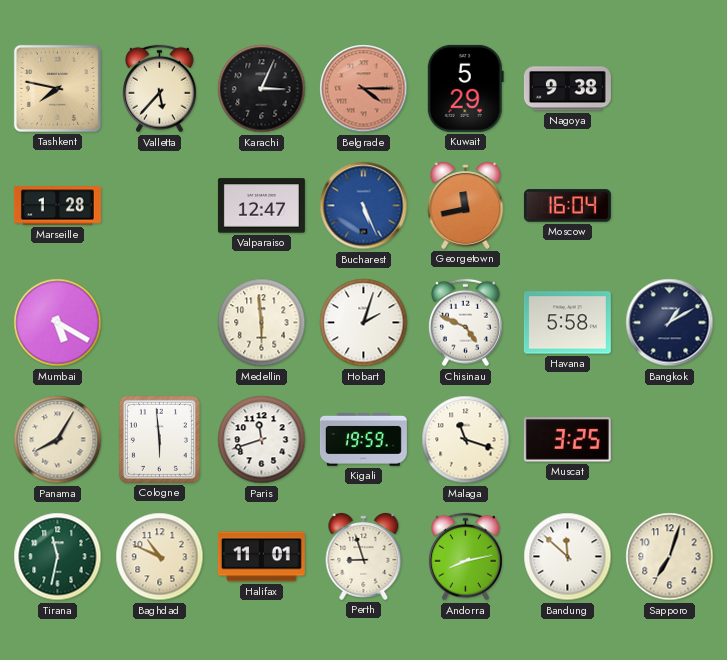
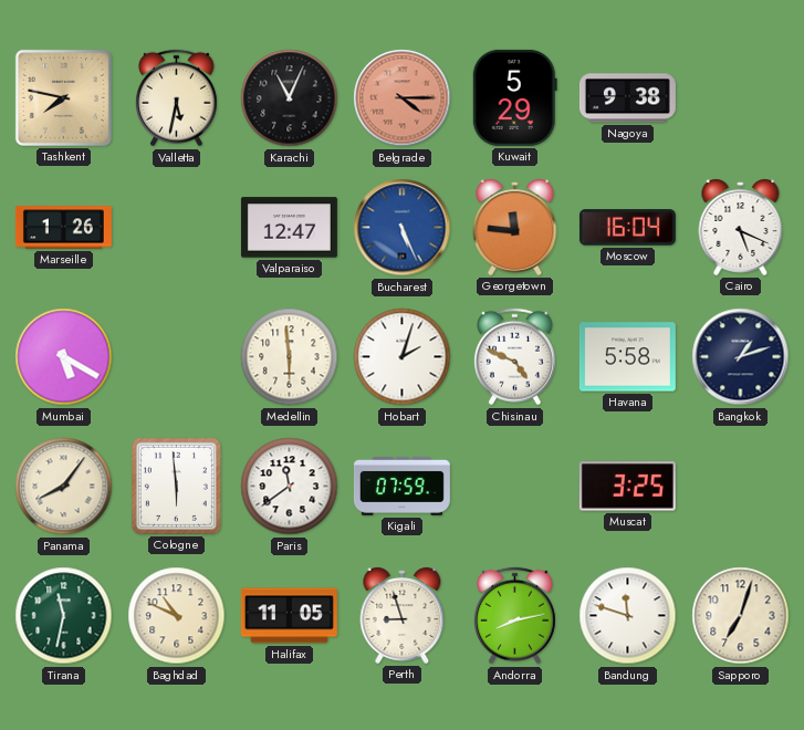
Valletta: 5:37 -> 5:32
Karachi: 3:04 -> 11:04
Marseille: 1:28 -> 1:26
Georgetown: 11:43 -> 11:46
Cairo: none -> 5:19
Bangkok: 1:10 -> 1:12
Panama: 8:05 -> 8:06
Paris: 11:42 -> 11:39
Kigali: 19:59 -> 07:59
Malaga: 11:18 -> none
Halifax: 11:01 -> 11:05
Bandung: 11:52 -> 11:48
